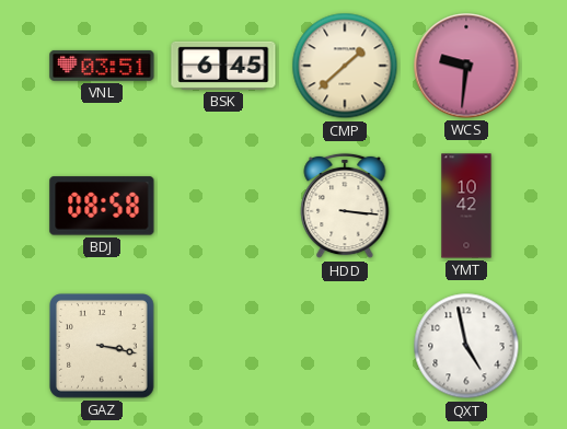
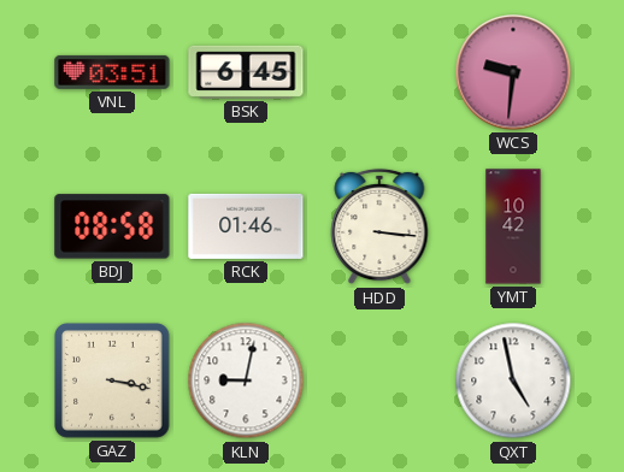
CMP: 1:38 -> none
RCK: none -> 01:46
KLN: none -> 9:02
